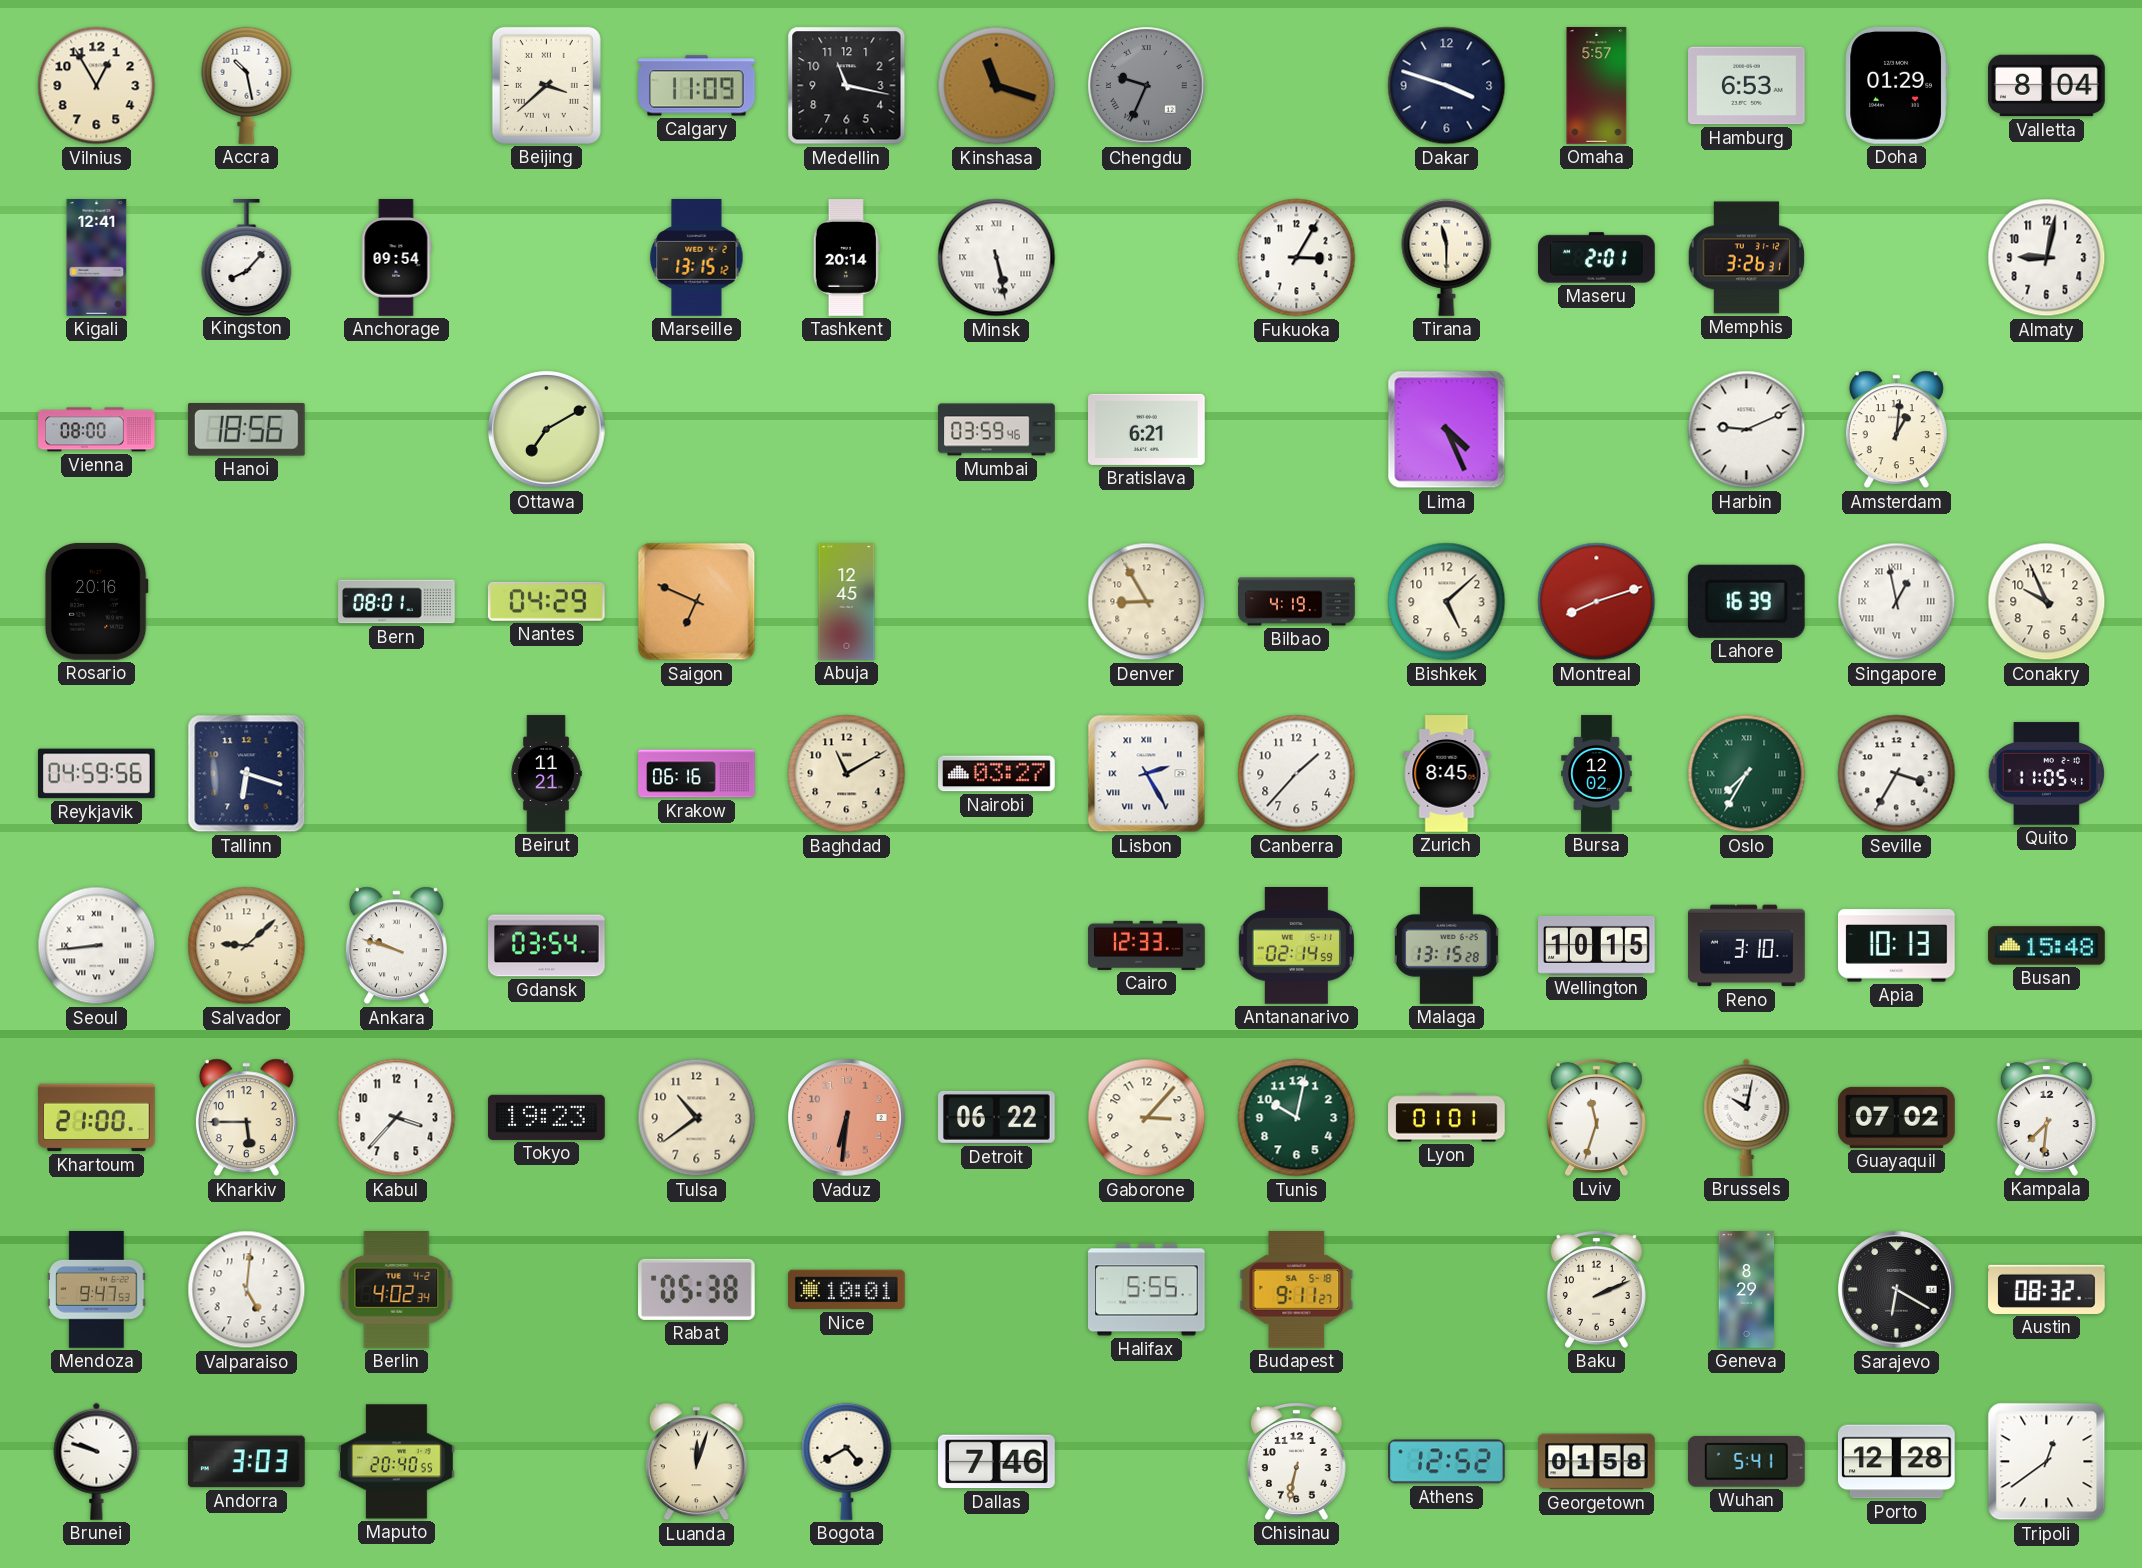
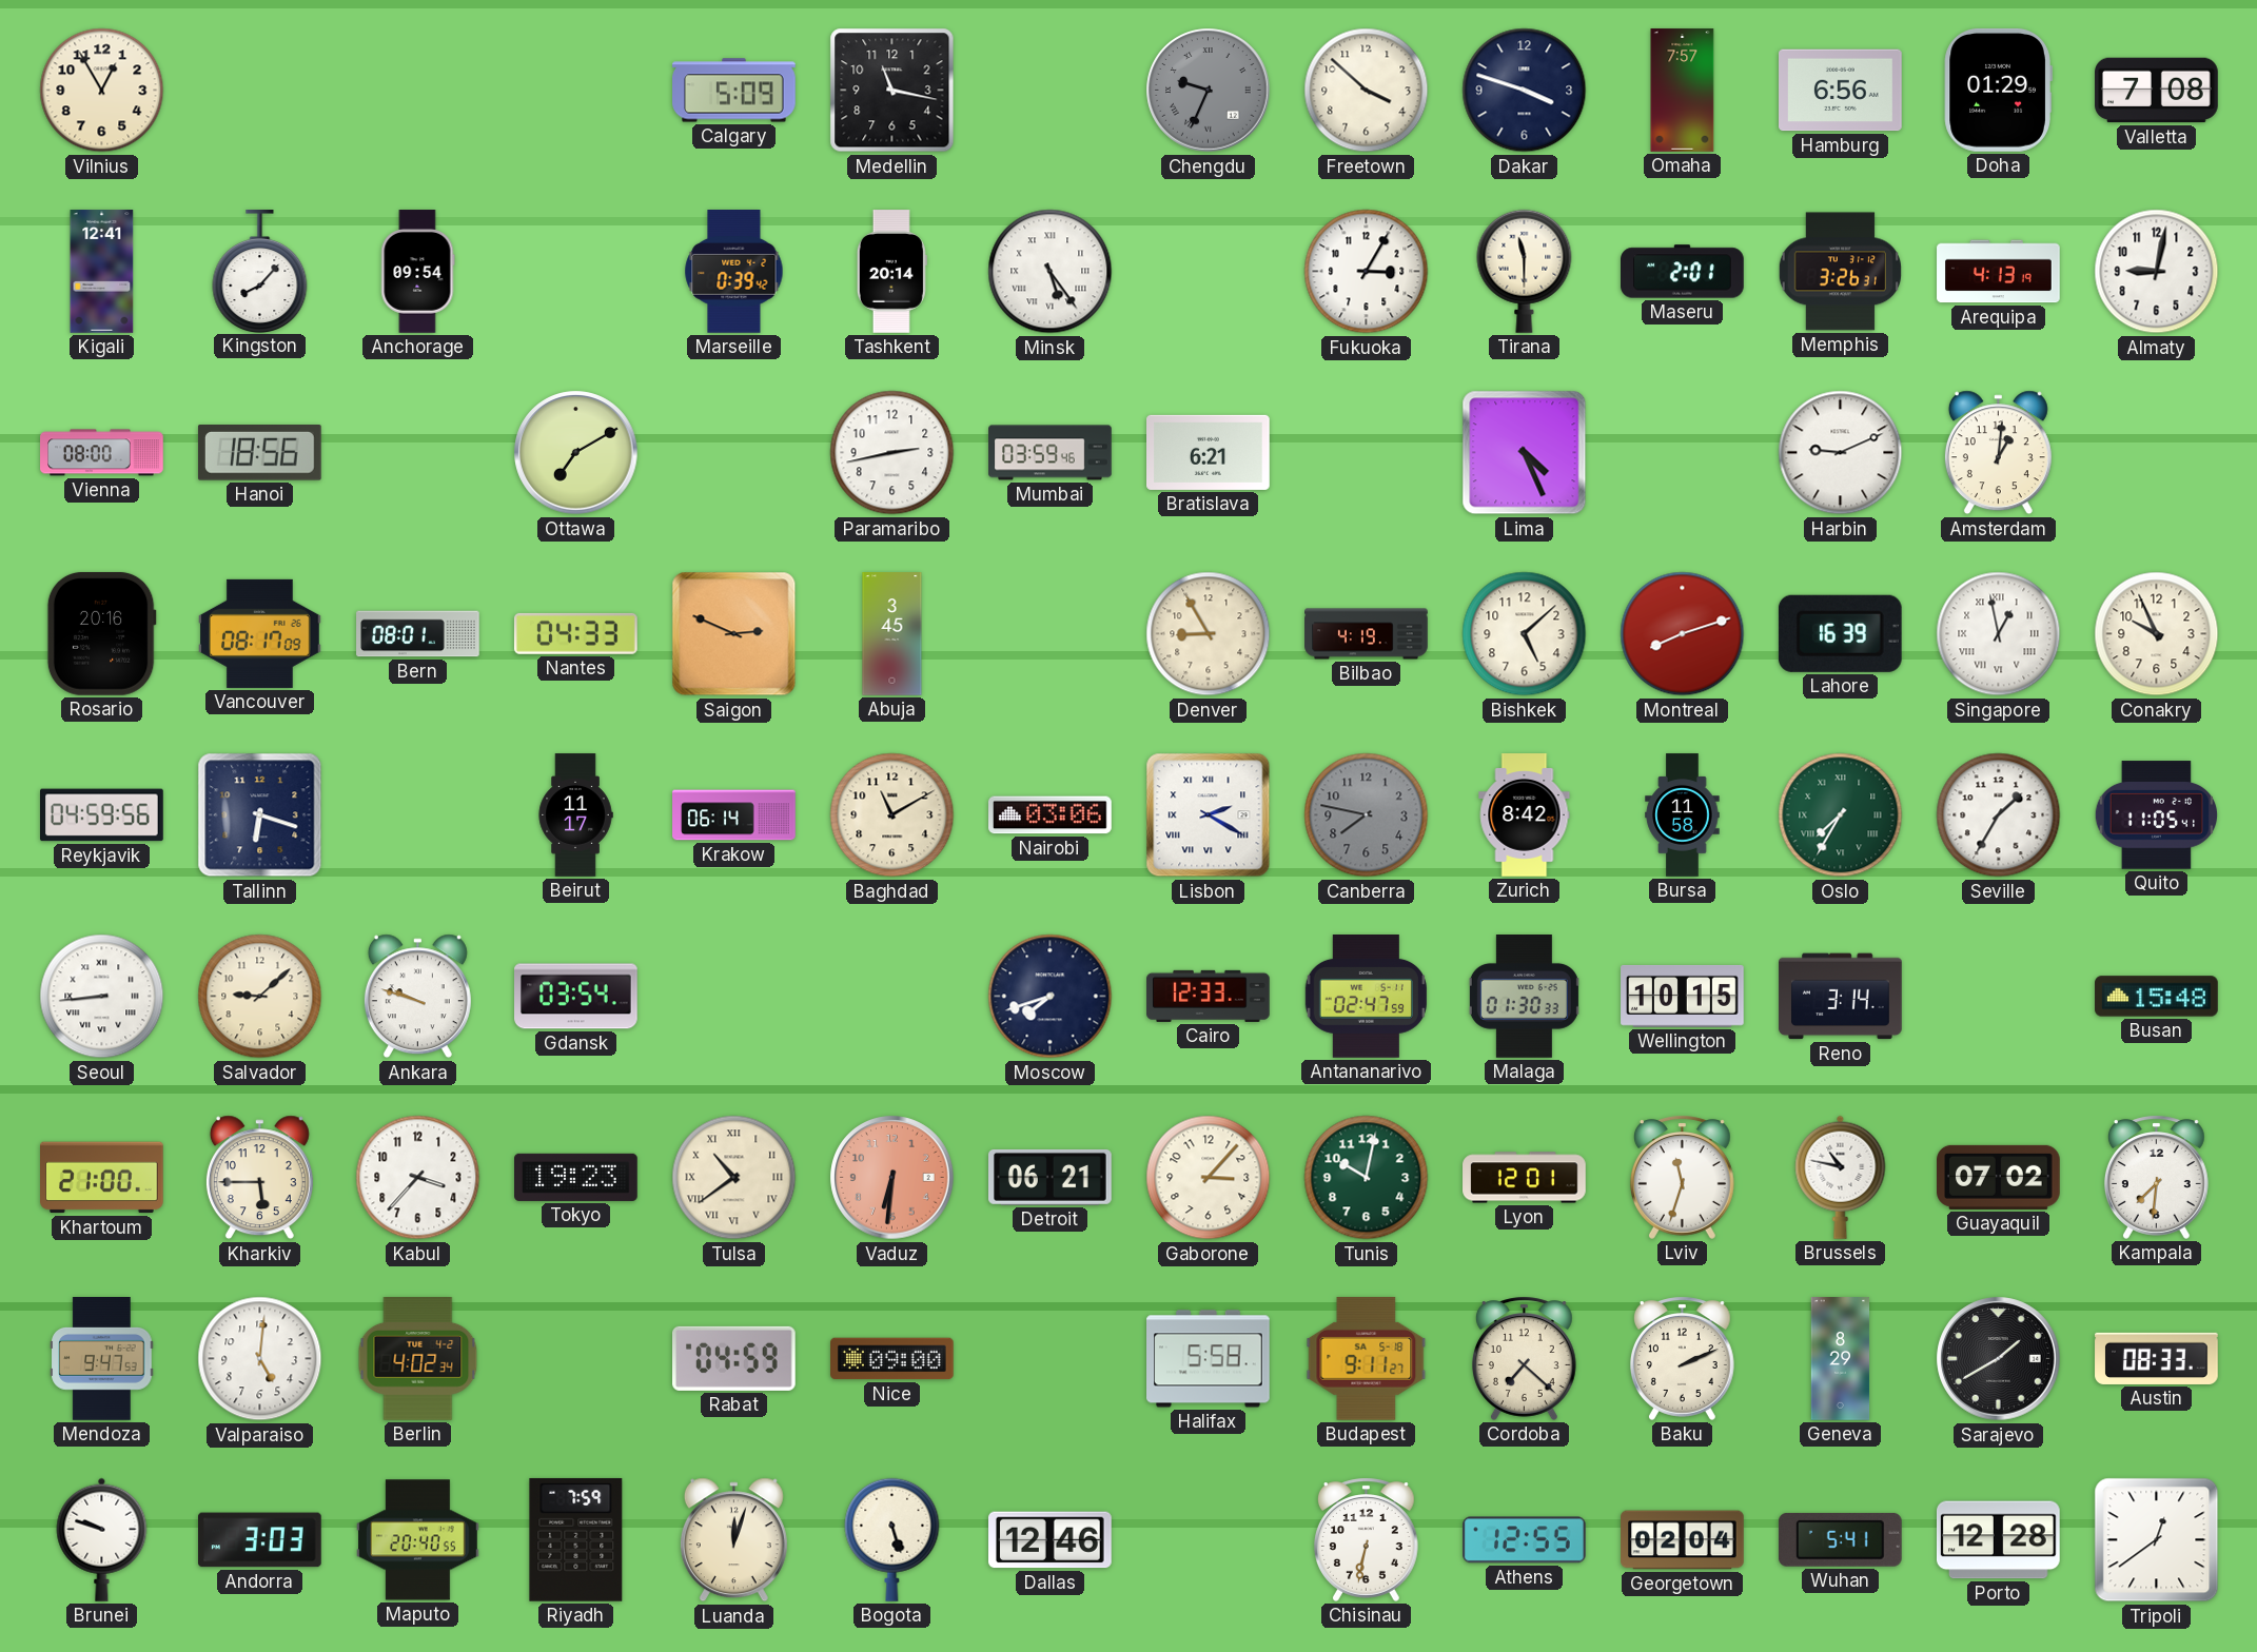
Accra: 10:28 -> none
Beijing: 3:38 -> none
Calgary: 11:09 -> 5:09
Kinshasa: 11:18 -> none
Freetown: none -> 3:52
Omaha: 5:57 -> 7:57
Hamburg: 6:53 -> 6:56
Valletta: 8:04 -> 7:08
Marseille: 13:15 -> 0:39
Minsk: 5:28 -> 5:24
Arequipa: none -> 4:13
Paramaribo: none -> 2:43
Vancouver: none -> 08:17
Nantes: 04:29 -> 04:33
Saigon: 6:49 -> 2:49
Abuja: 12:45 -> 3:45
Beirut: 11:21 -> 11:17
Krakow: 06:16 -> 06:14
Nairobi: 03:27 -> 03:06
Lisbon: 2:25 -> 2:20
Canberra: 1:37 -> 7:47
Canberra dial: white -> grey
Zurich: 8:45 -> 8:42
Bursa: 12:02 -> 11:58
Seville: 3:35 -> 1:35
Moscow: none -> 7:42
Antananarivo: 02:14 -> 02:47
Malaga: 13:15 -> 01:30
Reno: 3:10 -> 3:14
Apia: 10:13 -> none
Tulsa numerals: Arabic -> Roman
Detroit: 06:22 -> 06:21
Lyon: 01:01 -> 12:01
Brussels: 10:02 -> 10:47
Rabat: 05:38 -> 04:59
Nice: 10:01 -> 09:00
Halifax: 5:55 -> 5:58
Cordoba: none -> 7:22
Sarajevo: 6:20 -> 1:40
Austin: 08:32 -> 08:33
Riyadh: none -> 7:59
Bogota: 4:40 -> 5:27
Dallas: 7:46 -> 12:46
Athens: 12:52 -> 12:55
Georgetown: 01:58 -> 02:04
